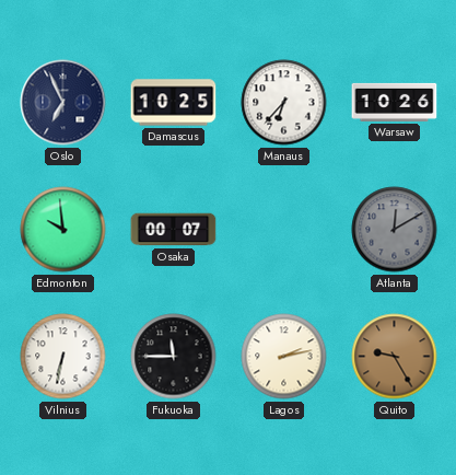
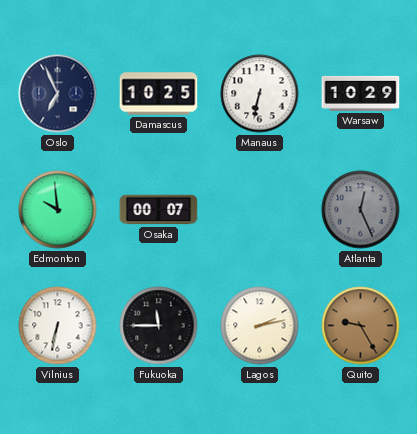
Manaus: 6:37 -> 6:32
Warsaw: 10:26 -> 10:29
Atlanta: 12:10 -> 12:26
